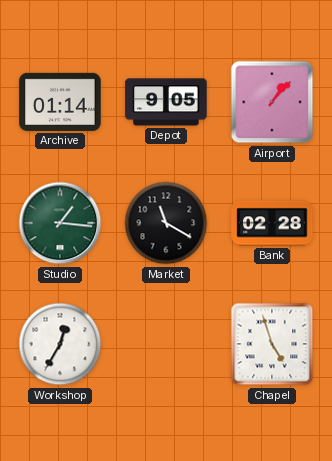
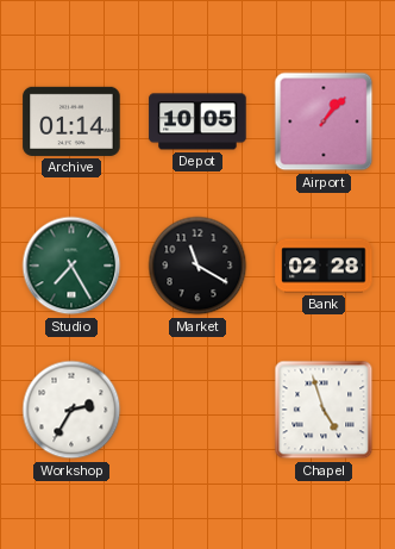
Depot: 9:05 -> 10:05
Studio: 1:16 -> 7:25
Workshop: 12:35 -> 2:35
